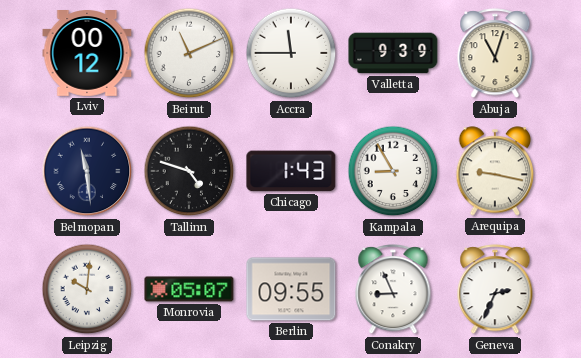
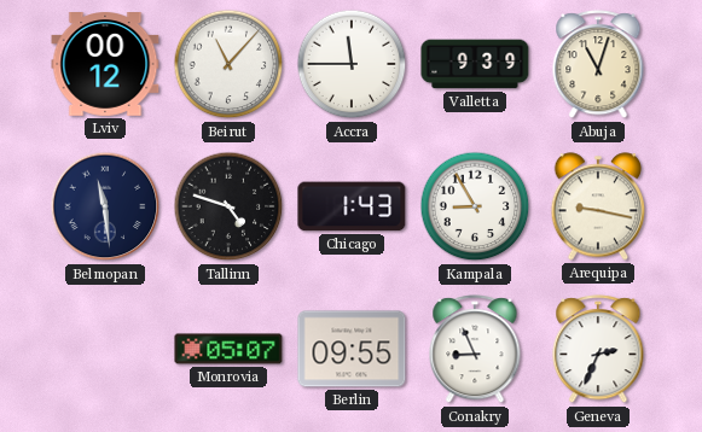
Beirut: 11:11 -> 11:07
Leipzig: 10:01 -> none
